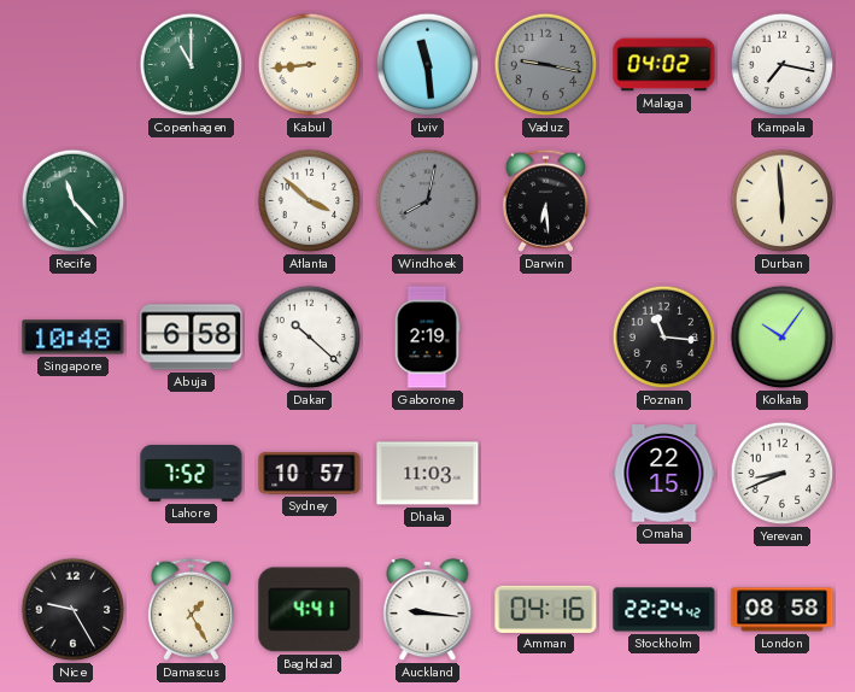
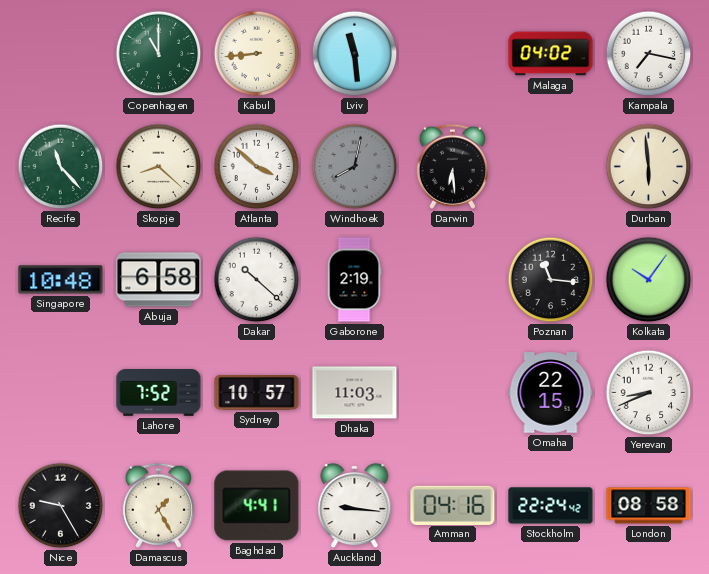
Vaduz: 9:17 -> none
Skopje: none -> 8:22
